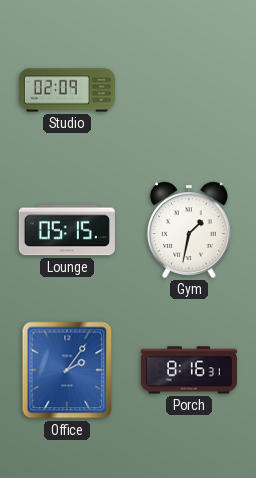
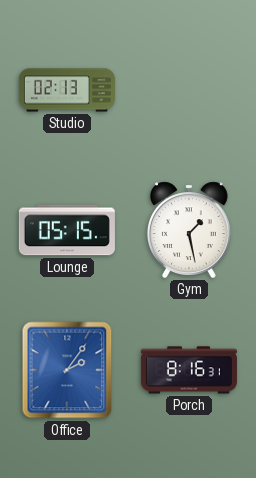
Studio: 02:09 -> 02:13
Gym: 1:32 -> 1:28
